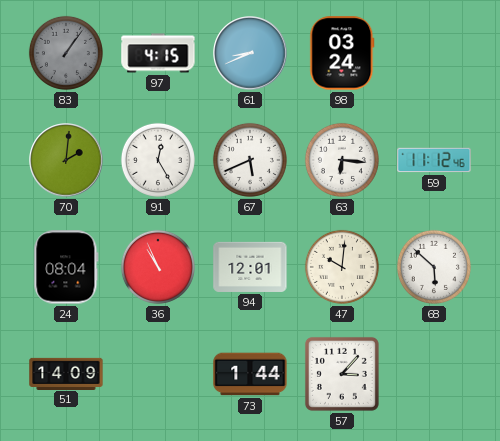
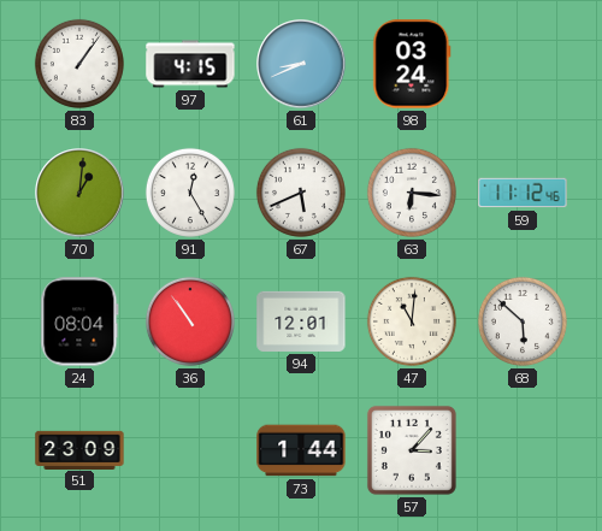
83 dial: grey -> white
70: 2:01 -> 1:01
36: 10:56 -> 10:54
47: 10:01 -> 11:01
51: 14:09 -> 23:09
